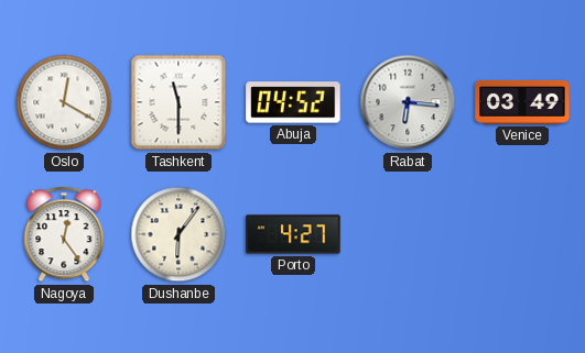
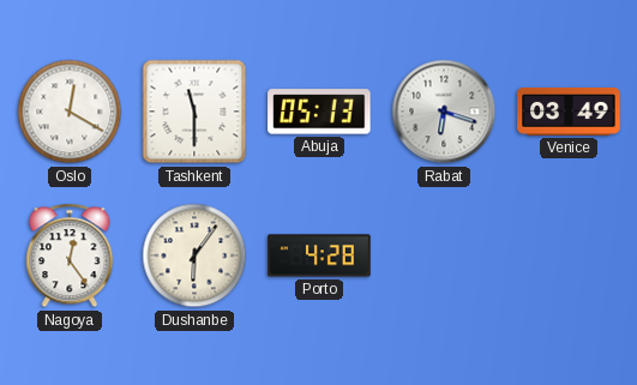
Abuja: 04:52 -> 05:13
Rabat: 6:16 -> 6:18
Porto: 4:27 -> 4:28
